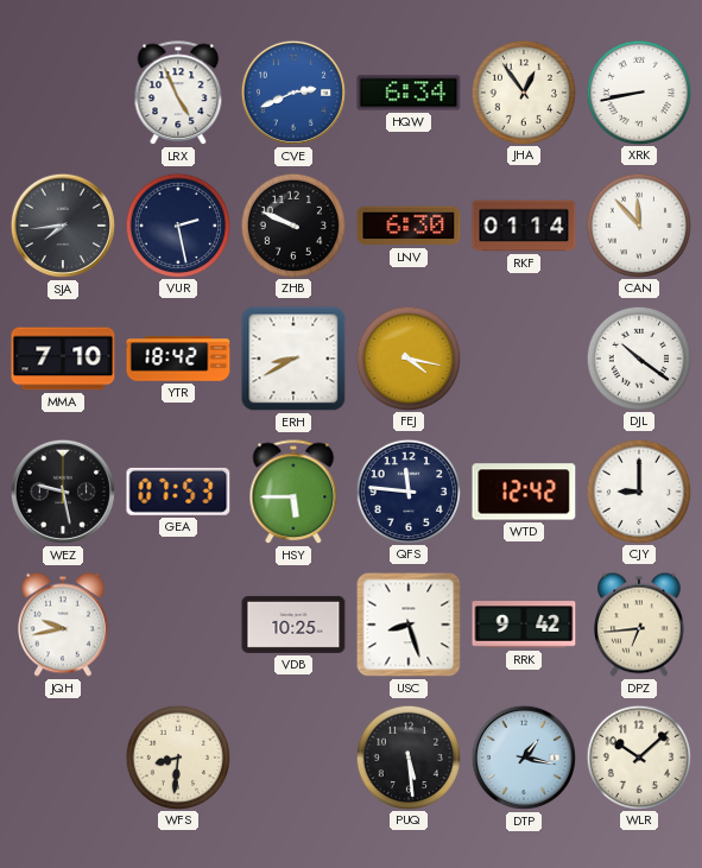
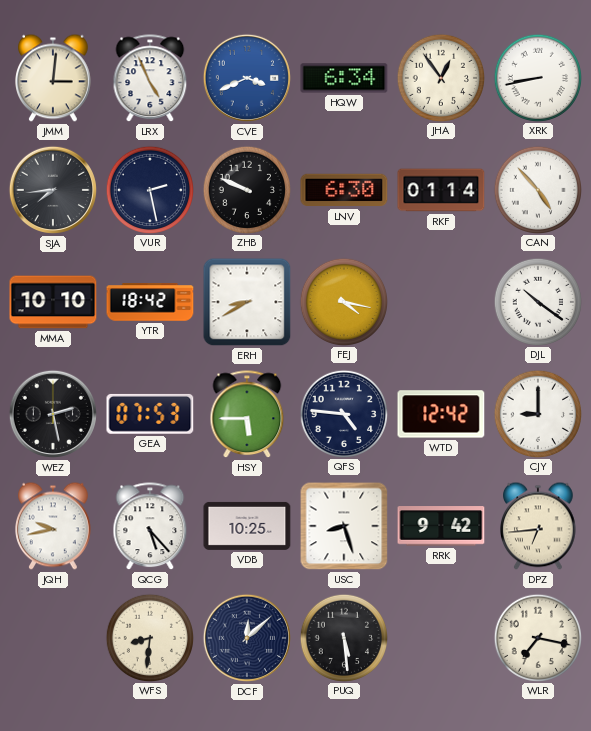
JMM: none -> 3:01
CVE: 2:41 -> 3:41
CAN: 11:53 -> 4:53
MMA: 7:10 -> 10:10
WEZ: 9:28 -> 2:28
QFS: 11:46 -> 4:46
QCG: none -> 5:23
DCF: none -> 12:08
DTP: 1:17 -> none
WLR: 10:08 -> 7:17
